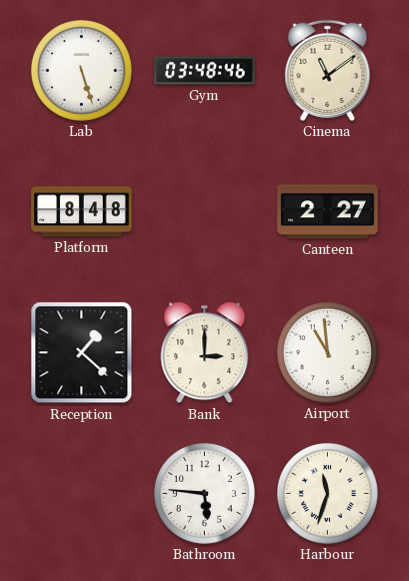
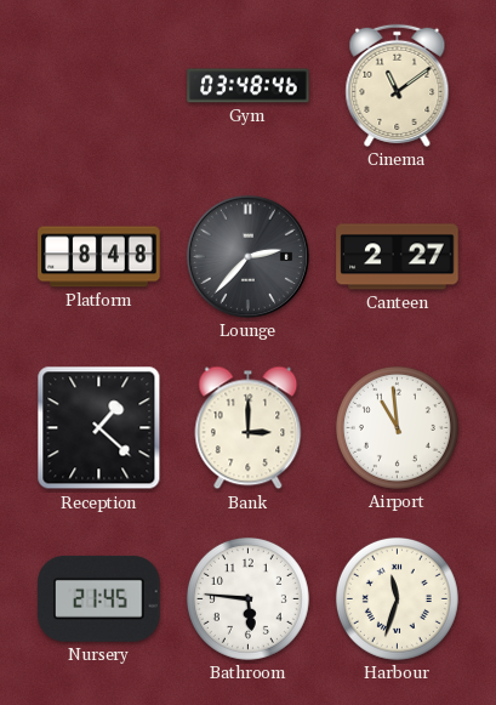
Lab: 5:27 -> none
Lounge: none -> 2:37
Nursery: none -> 21:45
